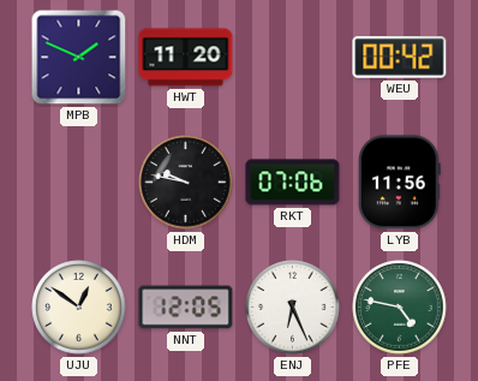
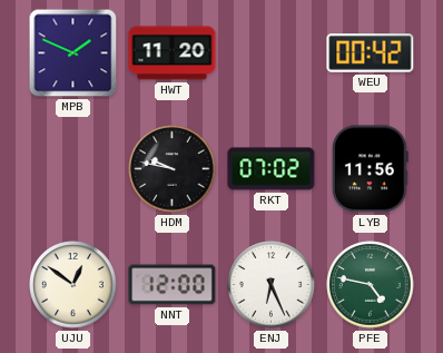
RKT: 07:06 -> 07:02
NNT: 12:05 -> 12:00
